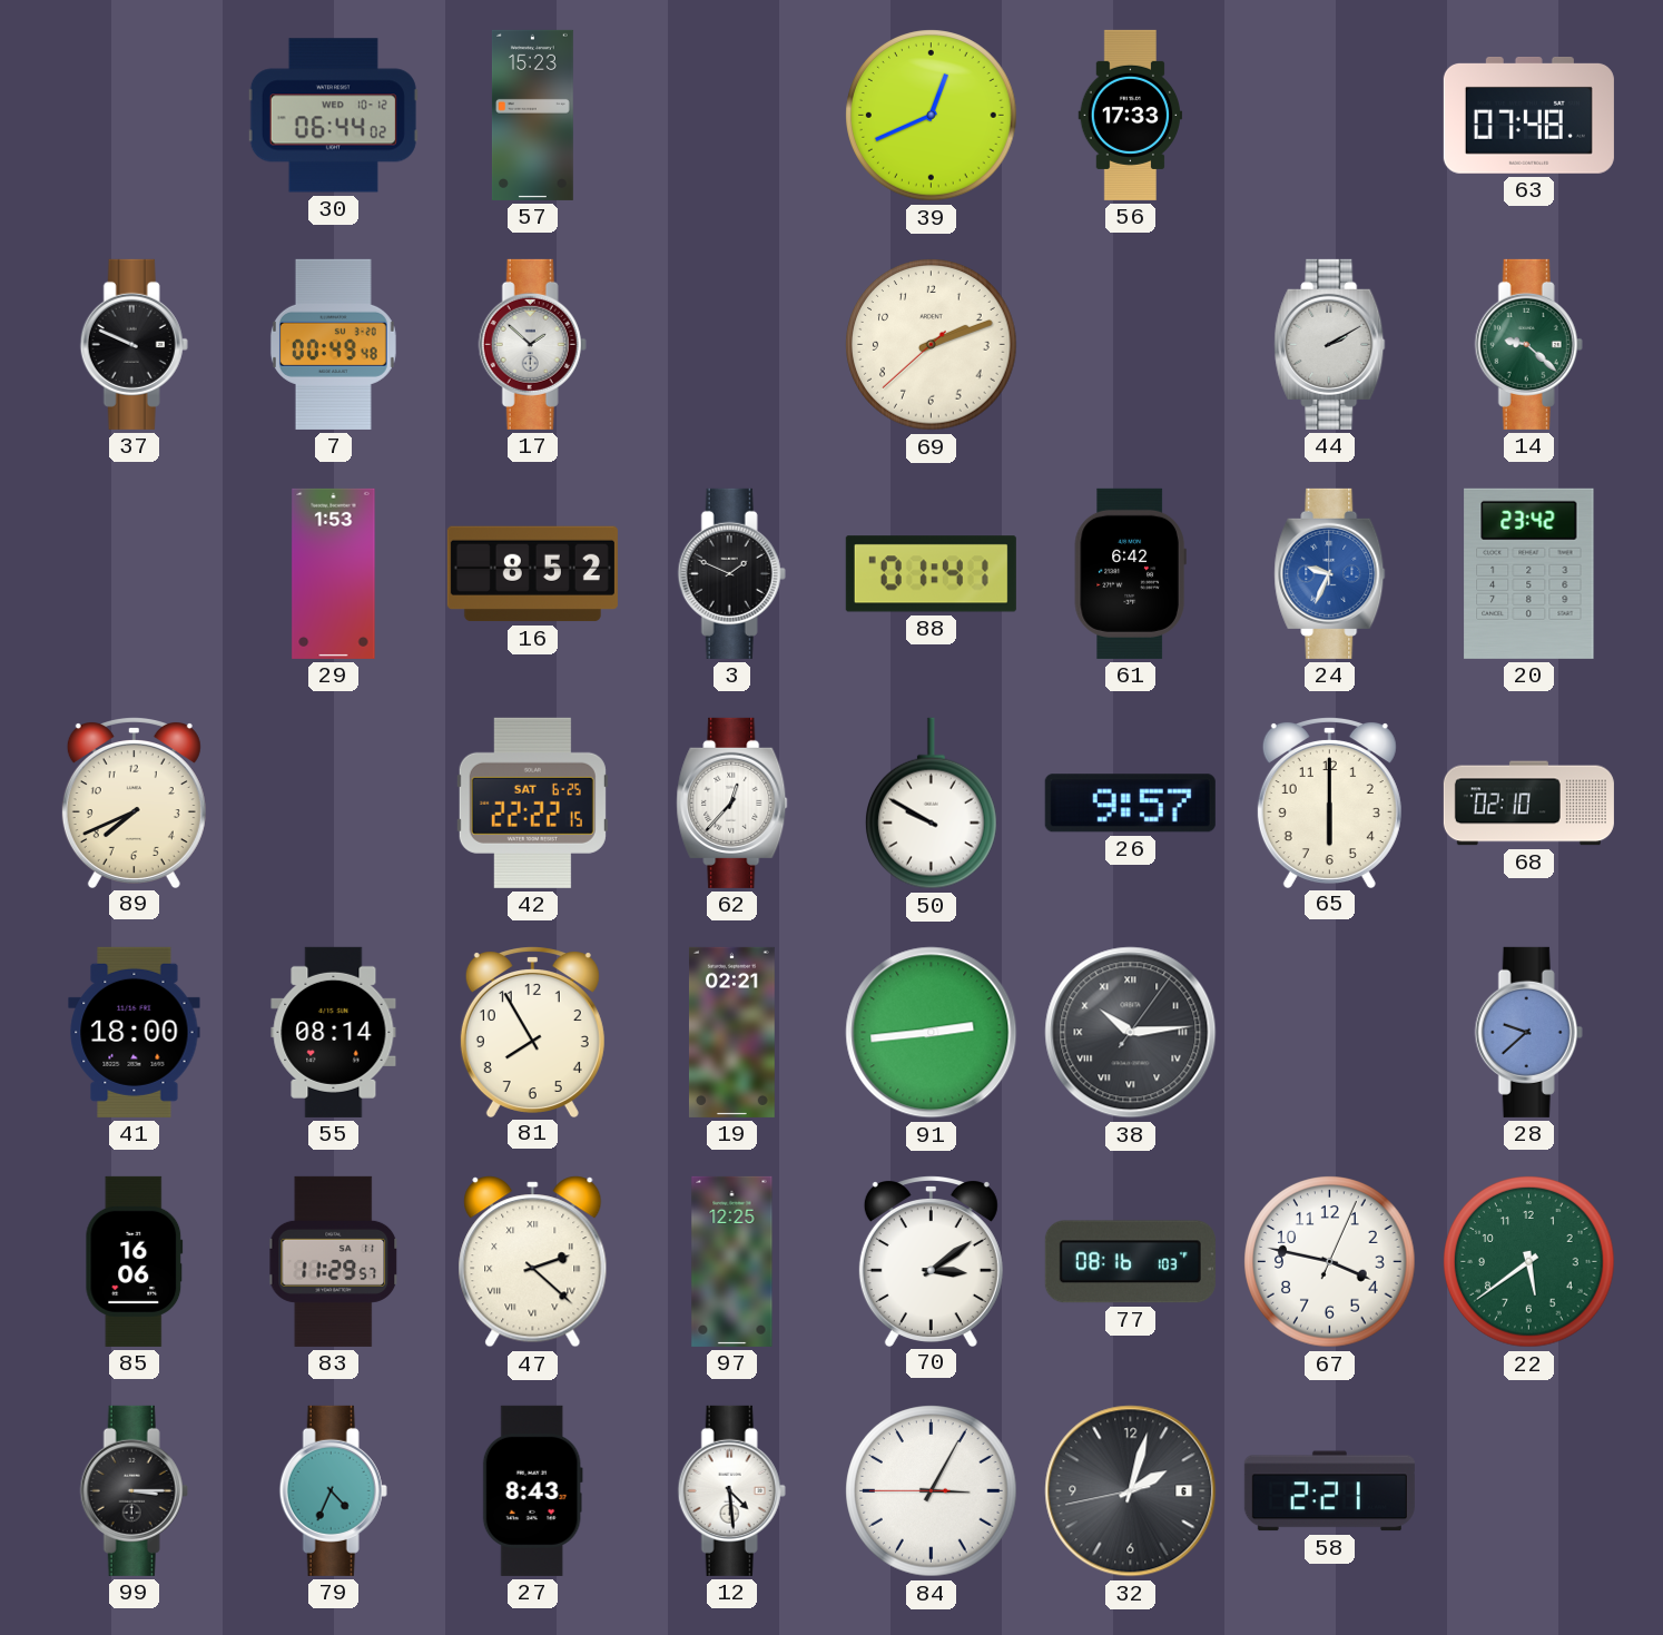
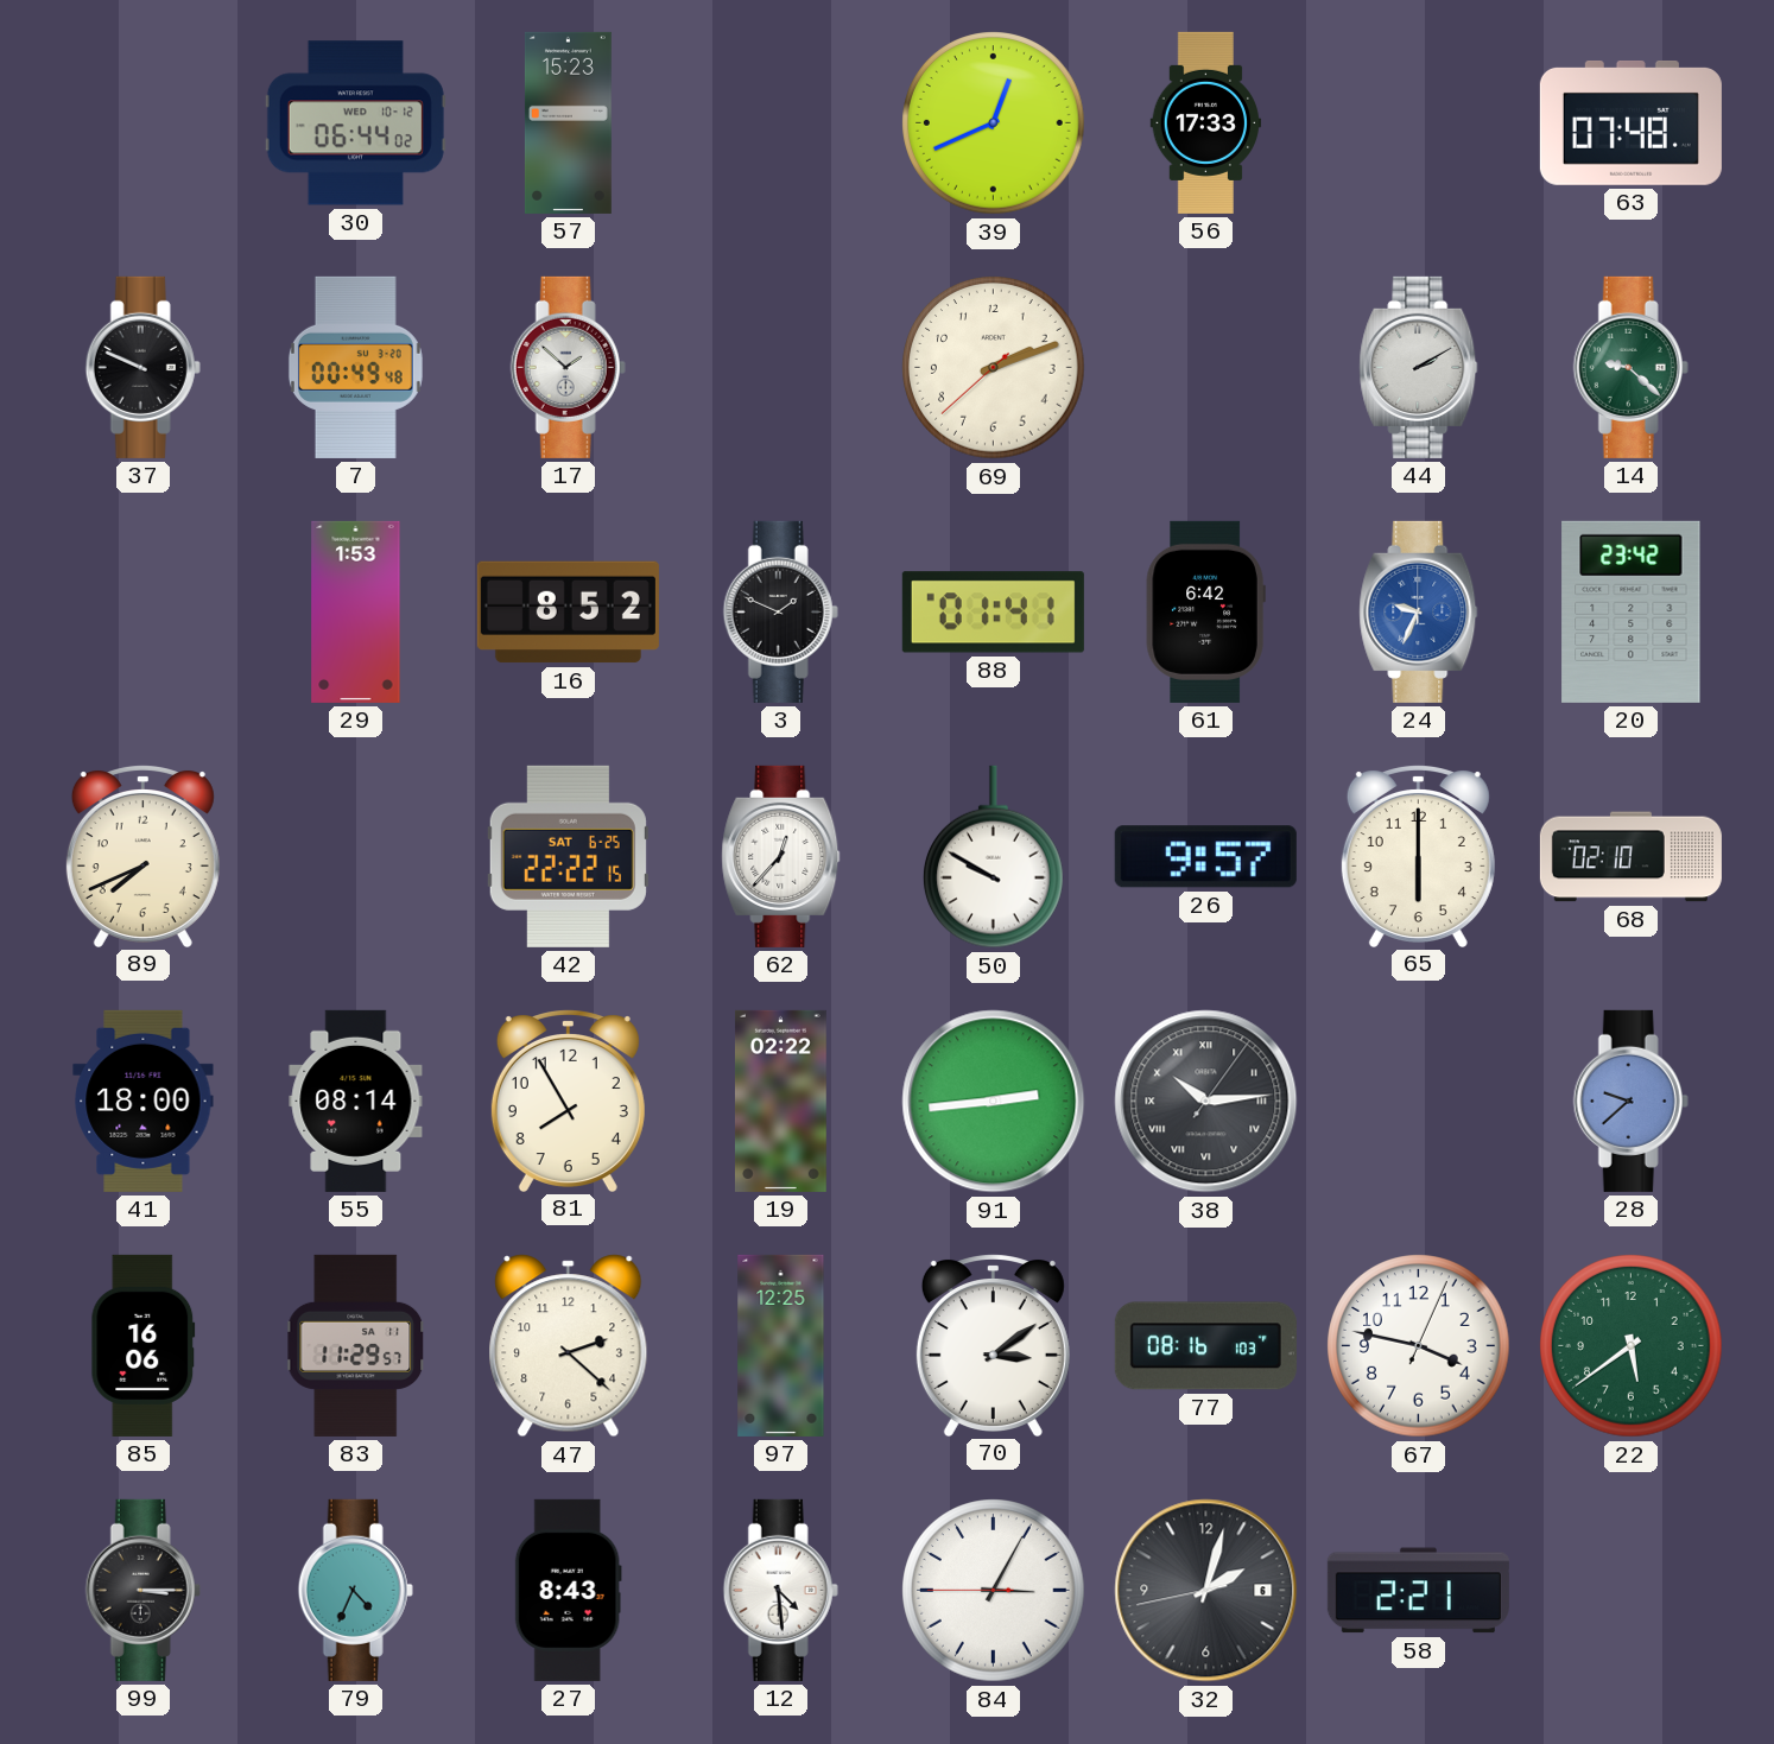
19: 02:21 -> 02:22
47 numerals: Roman -> Arabic
